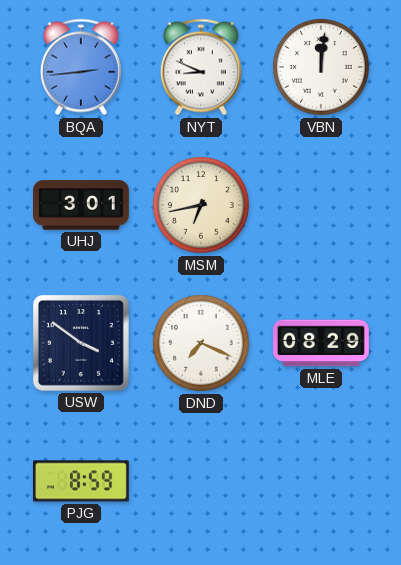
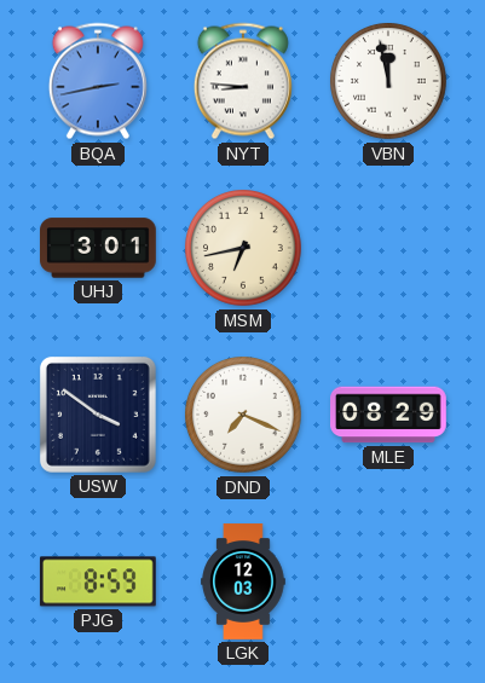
BQA: 2:44 -> 2:43
NYT: 8:49 -> 8:46
VBN: 12:01 -> 11:58
LGK: none -> 12:03
